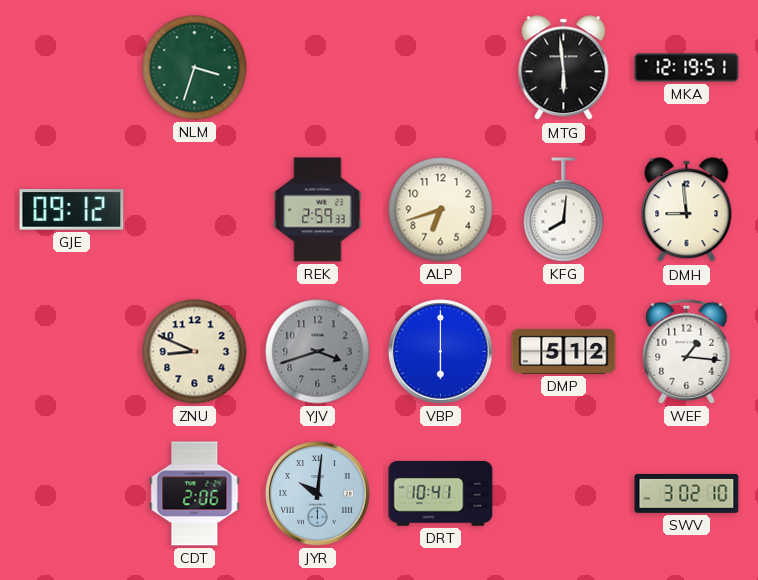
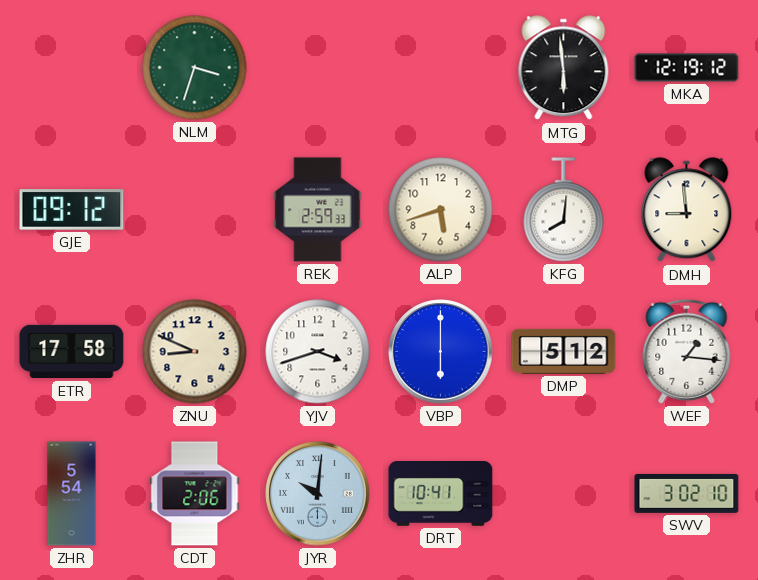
MKA: 12:19:51 -> 12:19:12
ALP: 6:42 -> 5:42
ETR: none -> 17:58
YJV dial: grey -> white
ZHR: none -> 5:54
